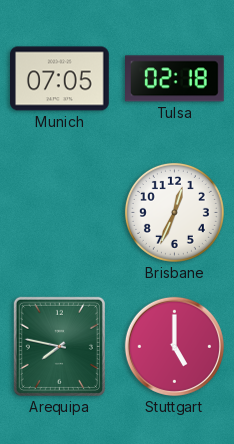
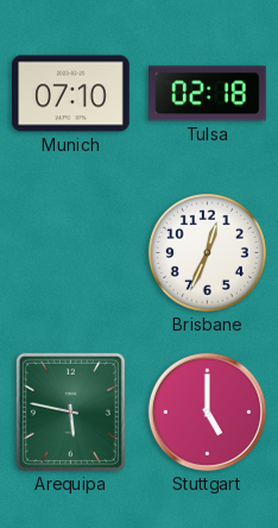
Munich: 07:05 -> 07:10
Arequipa: 7:47 -> 5:47
